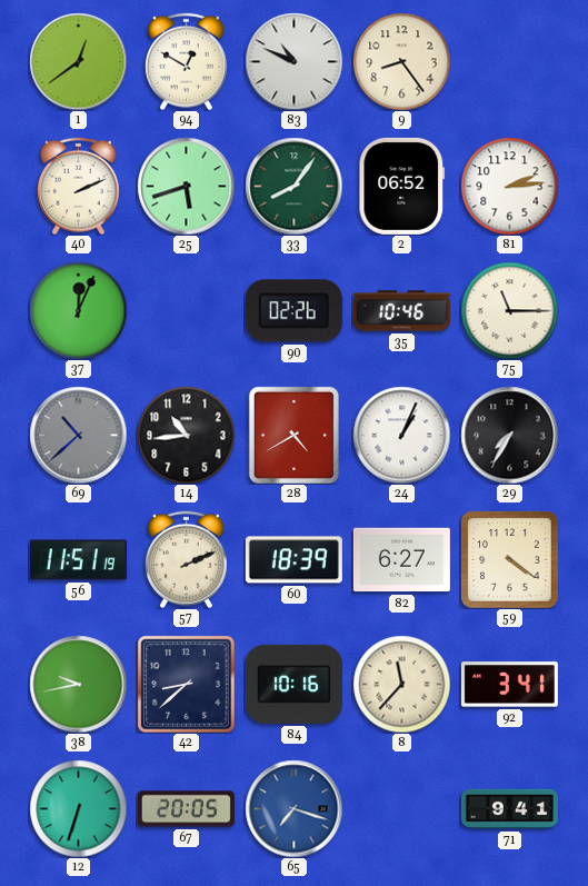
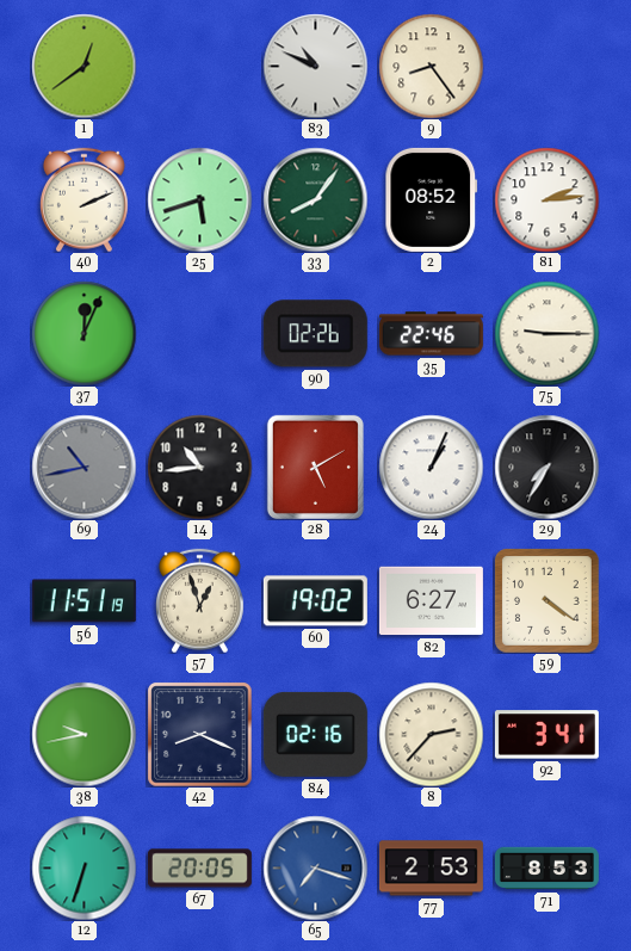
94: 12:50 -> none
2: 06:52 -> 08:52
35: 10:46 -> 22:46
75: 11:15 -> 9:15
69: 10:38 -> 10:43
28: 4:40 -> 5:10
57: 2:11 -> 12:57
60: 18:39 -> 19:02
42: 8:38 -> 8:19
84: 10:16 -> 02:16
8: 11:37 -> 2:37
77: none -> 2:53
71: 9:41 -> 8:53
